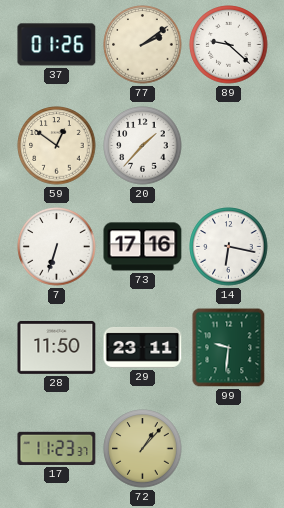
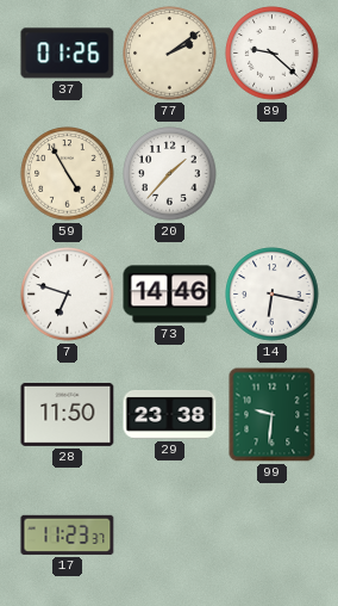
59: 12:51 -> 4:55
7: 6:33 -> 6:48
73: 17:16 -> 14:46
29: 23:11 -> 23:38
72: 1:07 -> none
